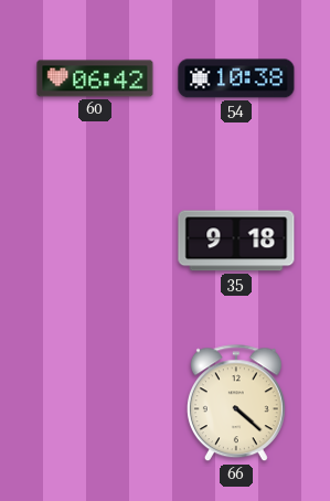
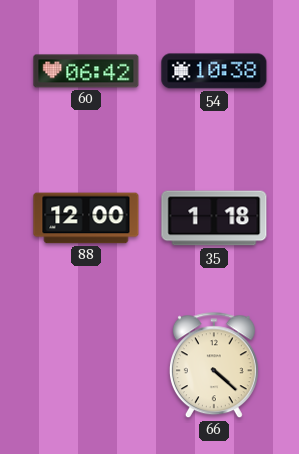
88: none -> 12:00
35: 9:18 -> 1:18
